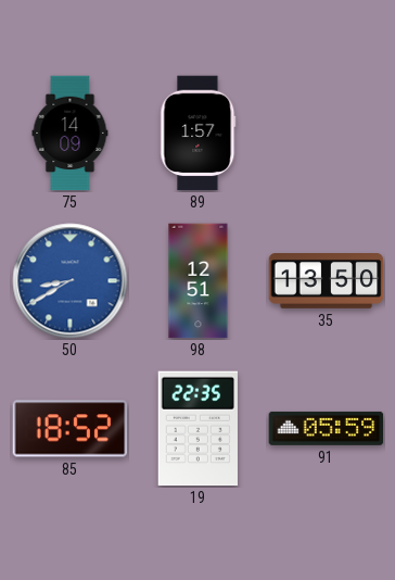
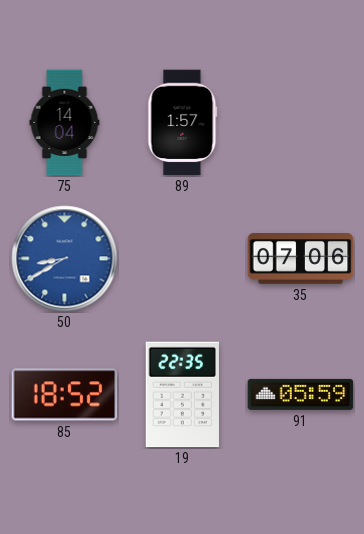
75: 14:09 -> 14:04
98: 12:51 -> none
35: 13:50 -> 07:06
